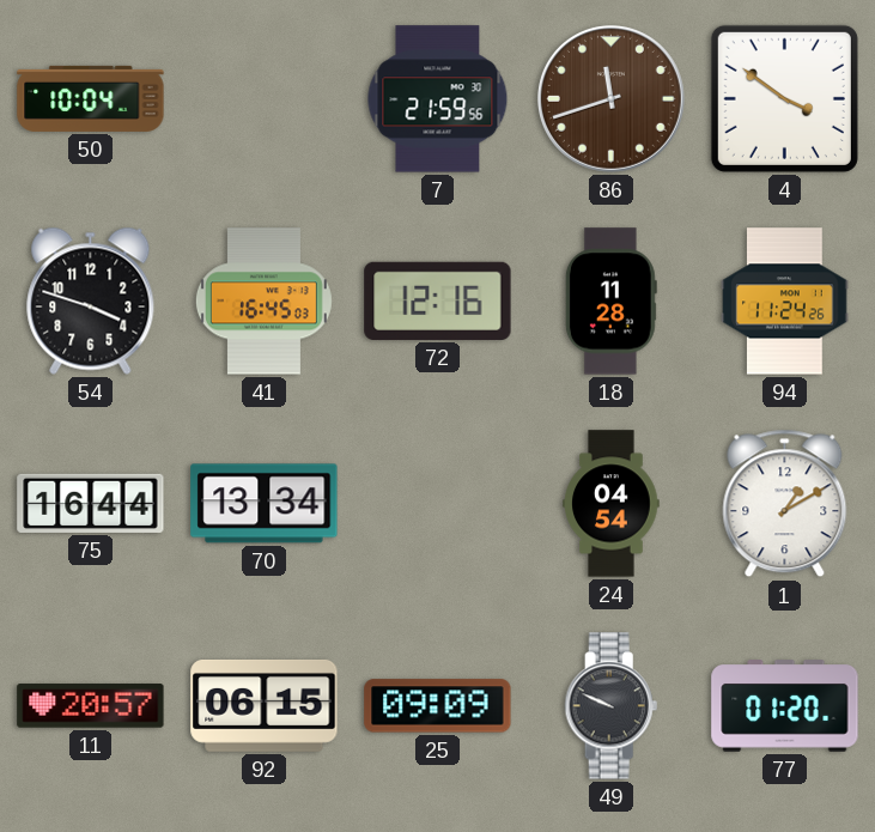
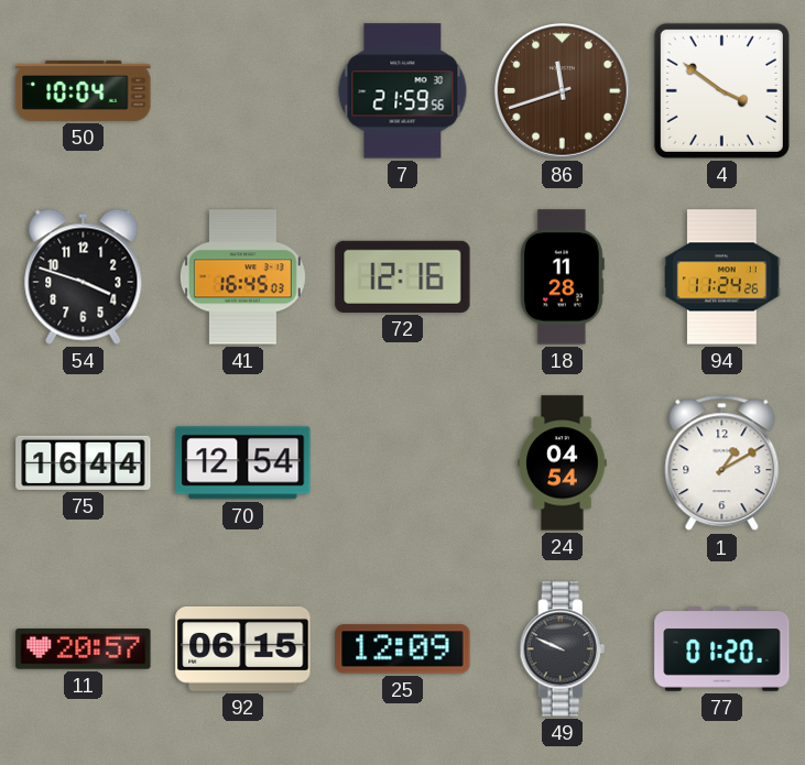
70: 13:34 -> 12:54
25: 09:09 -> 12:09
